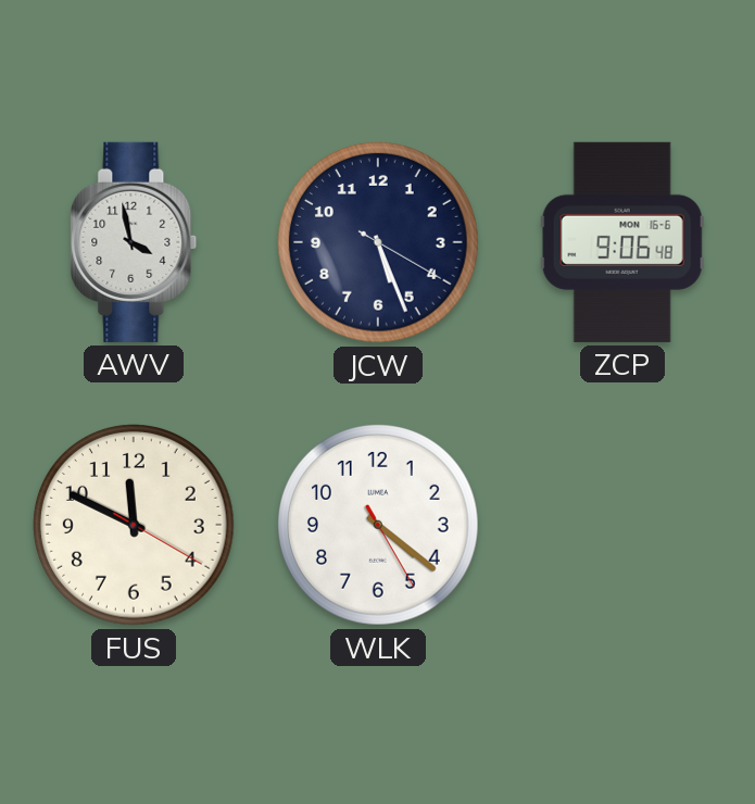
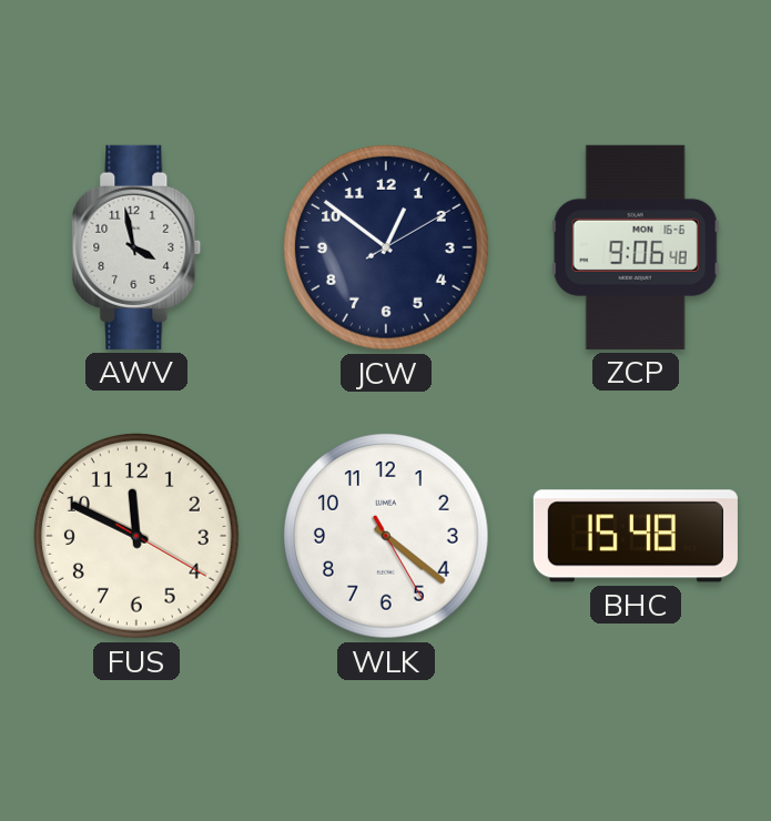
JCW: 5:26 -> 12:51
BHC: none -> 15:48
